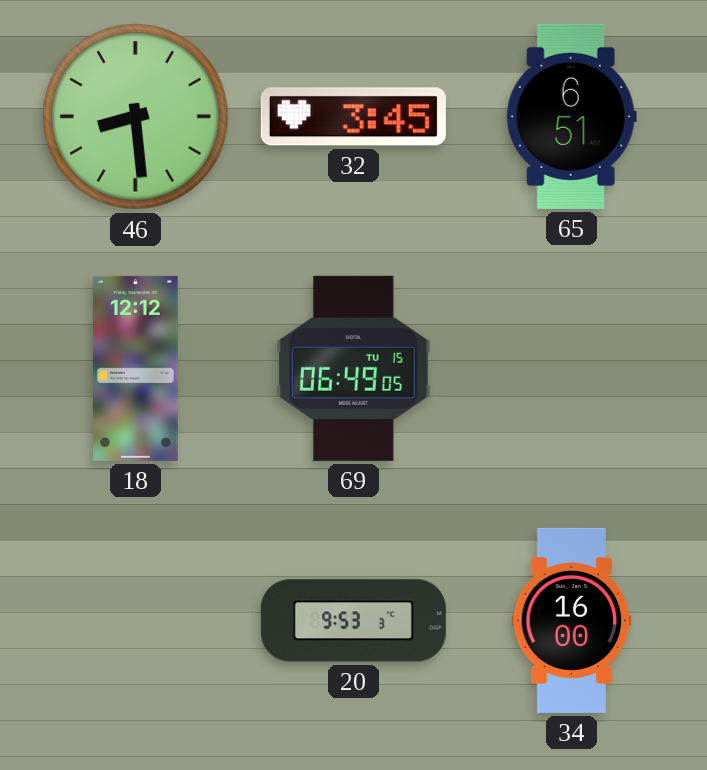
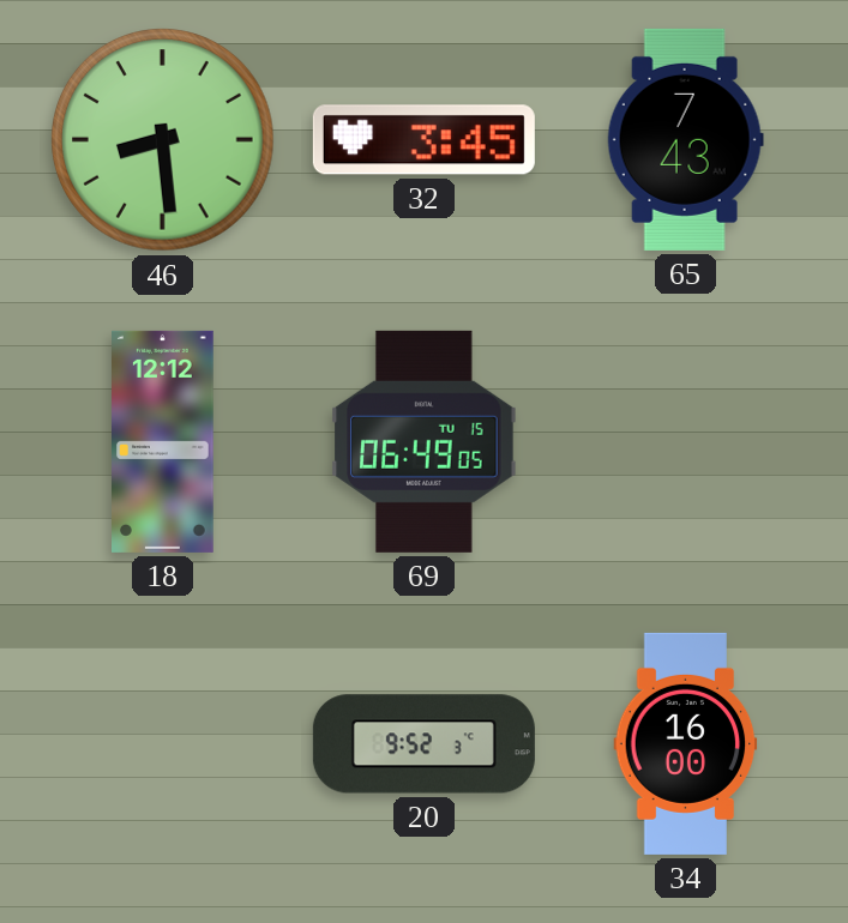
65: 6:51 -> 7:43
20: 9:53 -> 9:52
